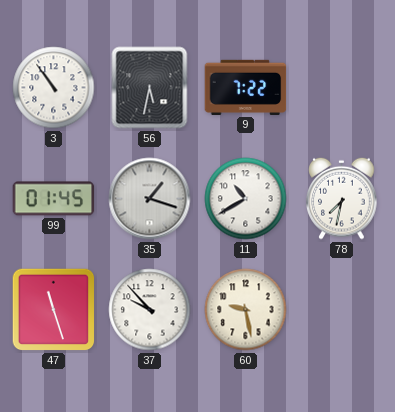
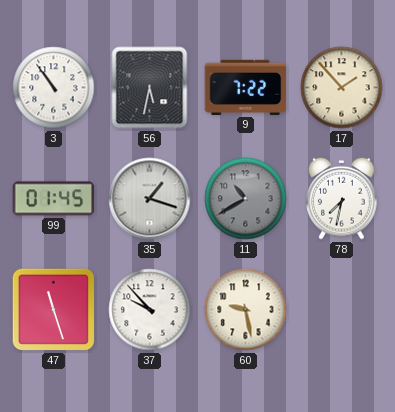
17: none -> 1:53
11 dial: white -> grey
